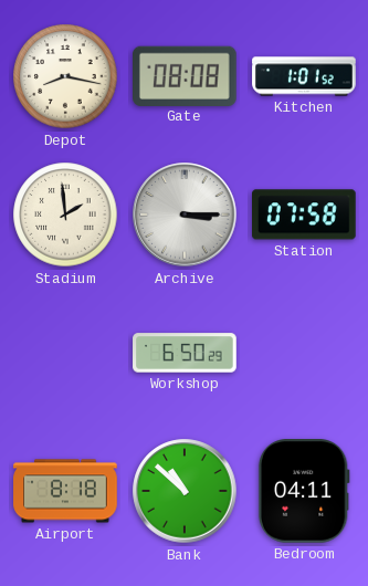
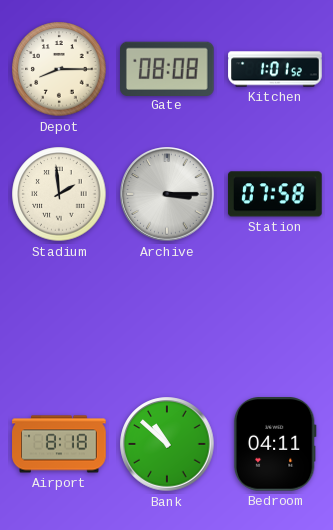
Depot: 8:17 -> 8:15
Workshop: 6:50 -> none
